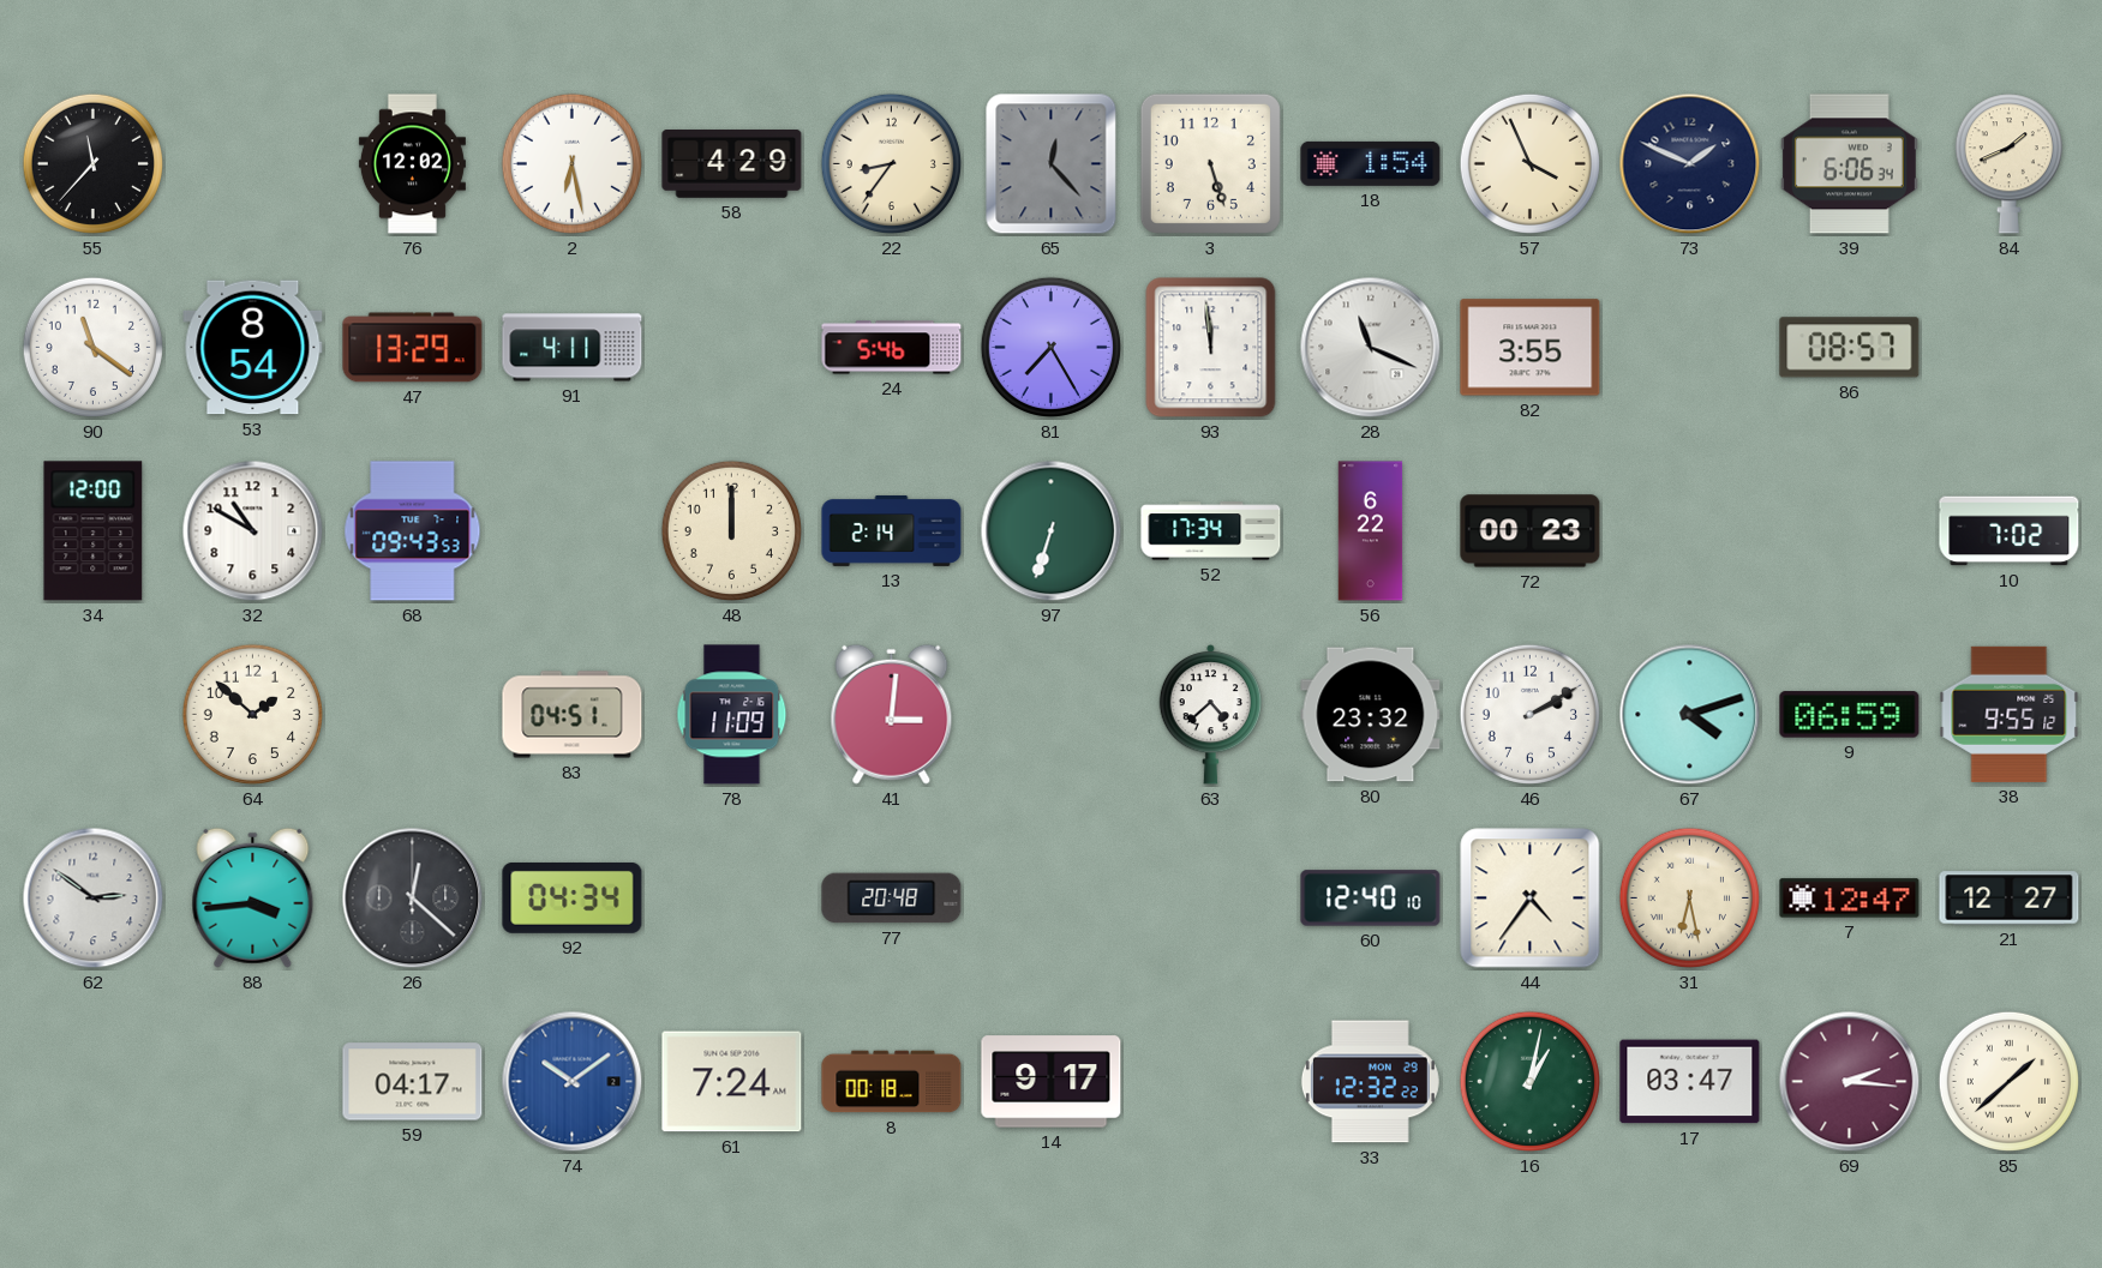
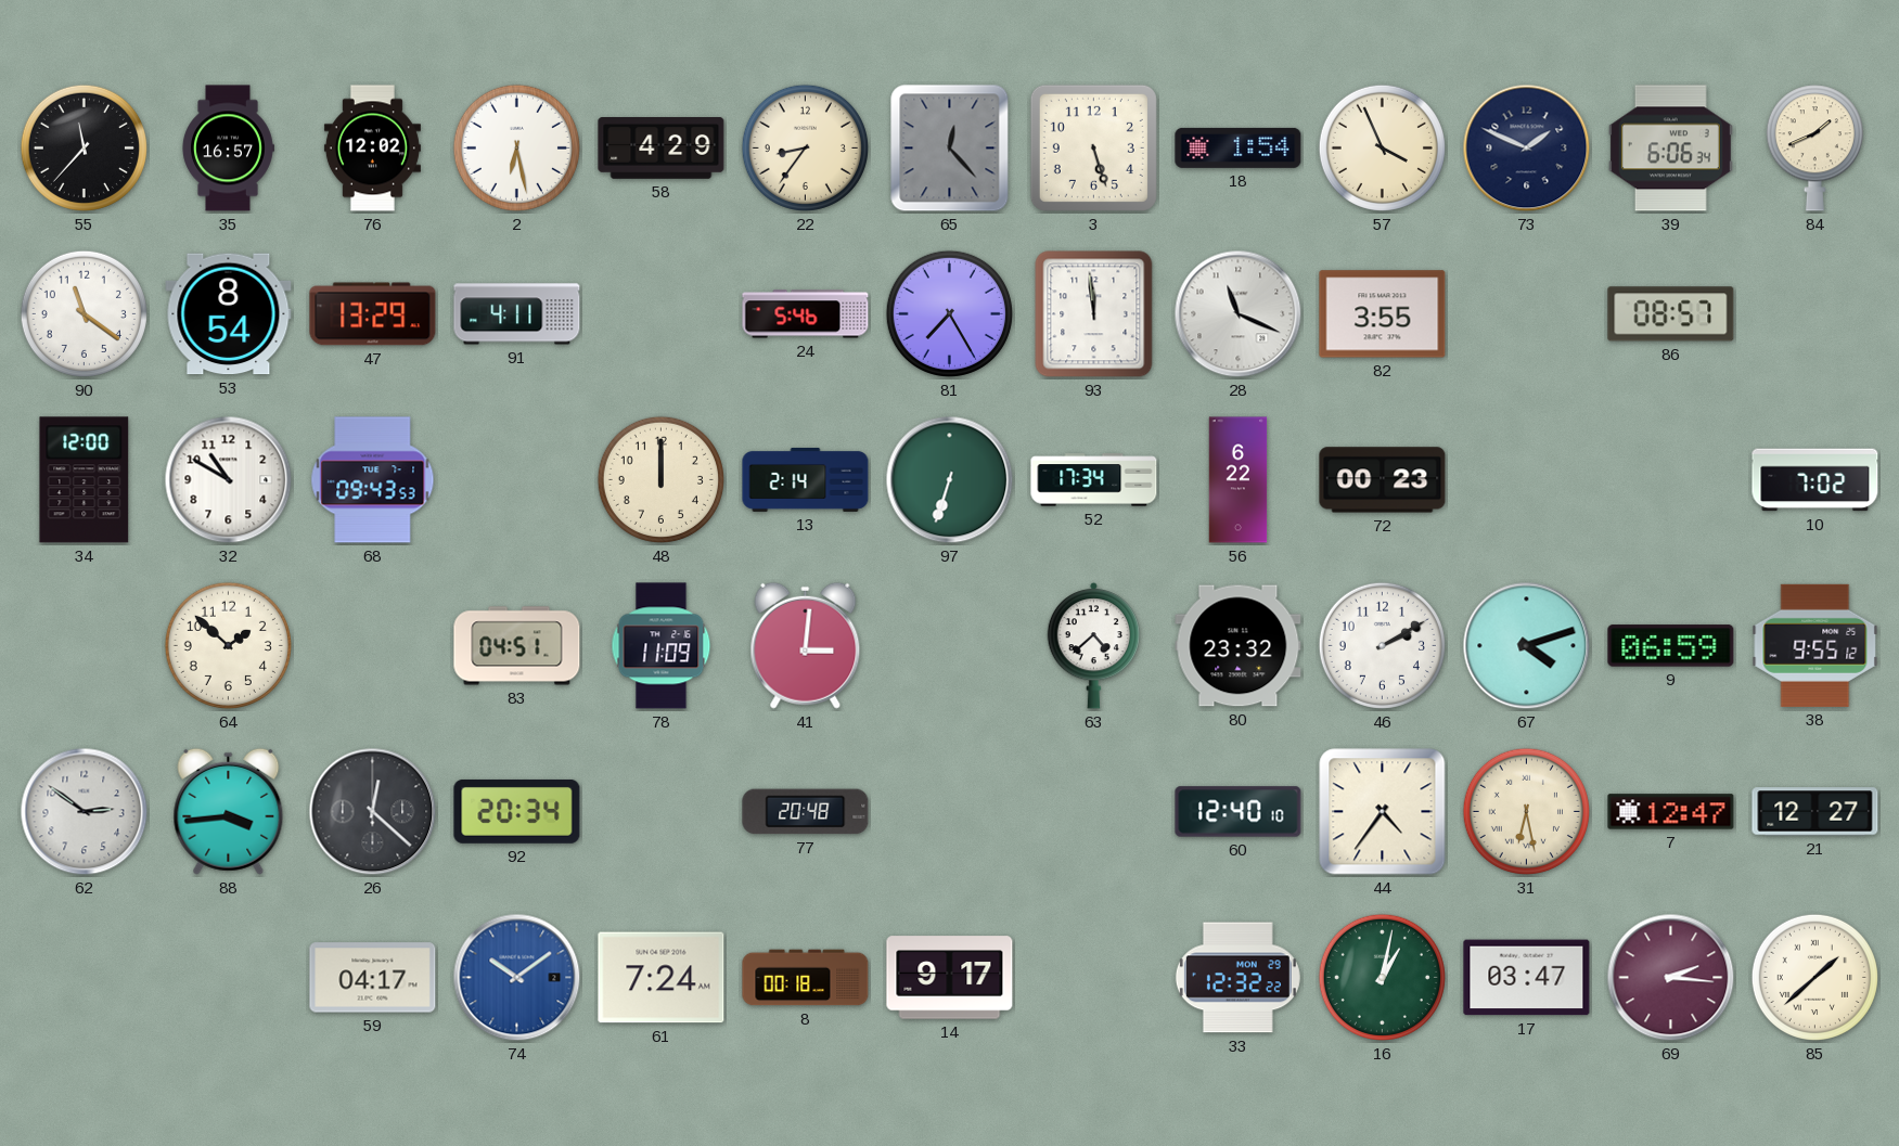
35: none -> 16:57
92: 04:34 -> 20:34
